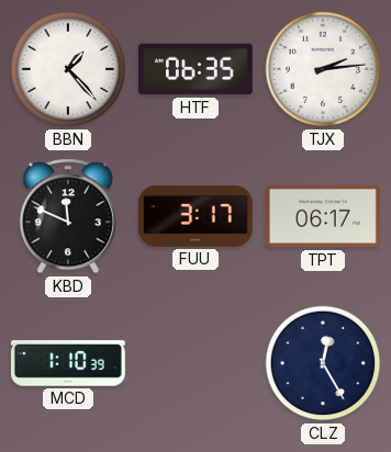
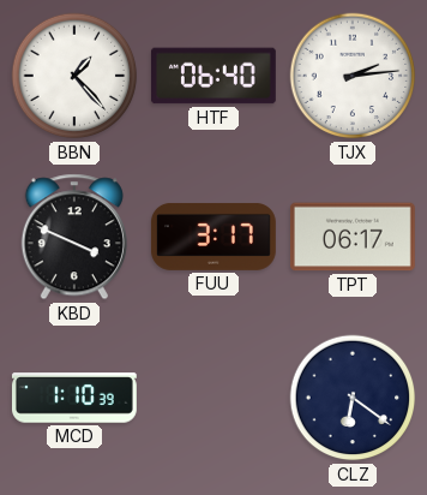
HTF: 06:35 -> 06:40
KBD: 11:49 -> 3:49
CLZ: 12:25 -> 6:21
